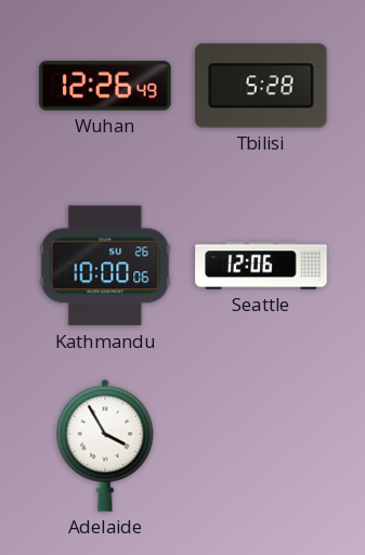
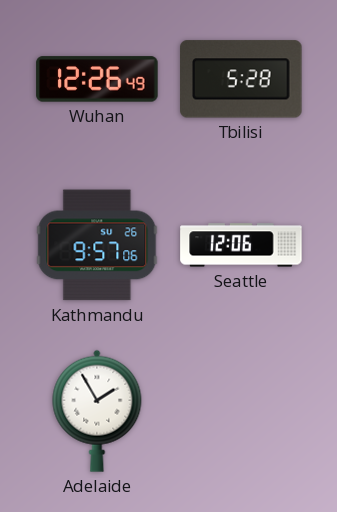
Kathmandu: 10:00 -> 9:57
Adelaide: 3:55 -> 1:55
